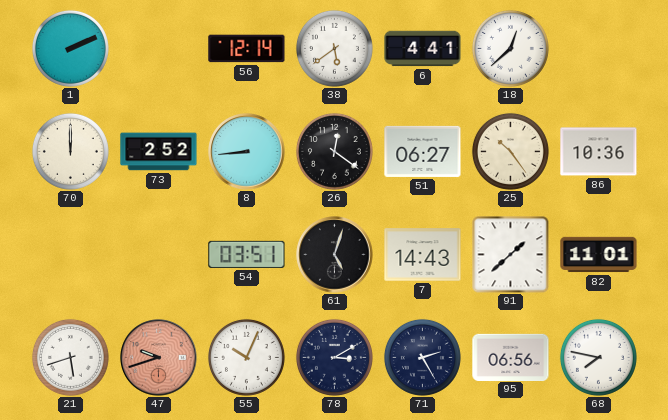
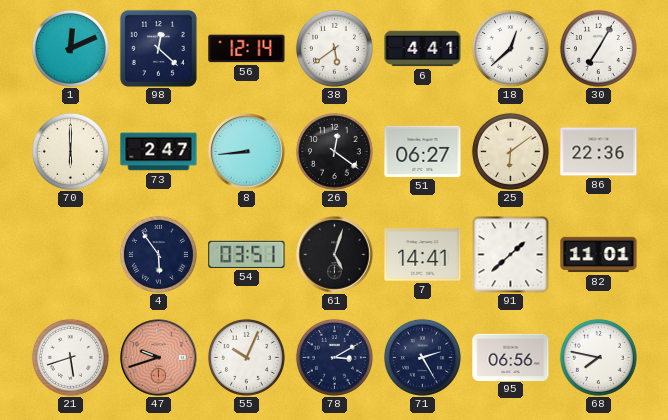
1: 2:11 -> 12:11
98: none -> 12:22
30: none -> 7:05
70: 12:00 -> 6:00
73: 2:52 -> 2:47
25: 10:24 -> 6:09
86: 10:36 -> 22:36
4: none -> 5:54
7: 14:43 -> 14:41
